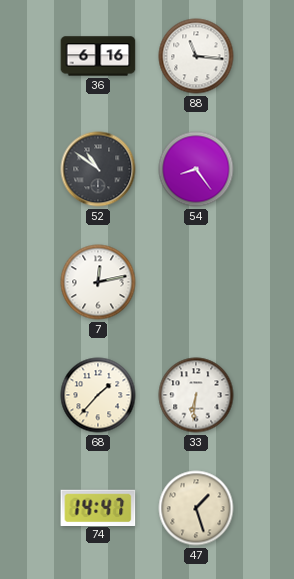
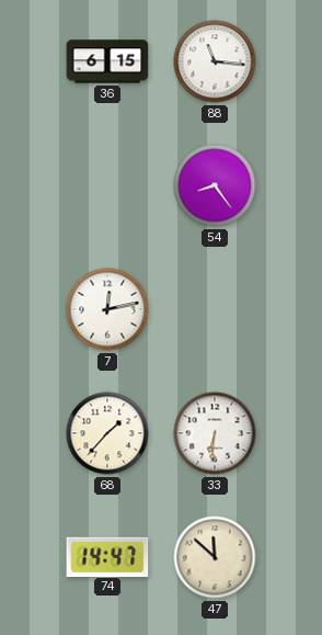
36: 6:16 -> 6:15
52: 10:51 -> none
47: 1:27 -> 11:52
